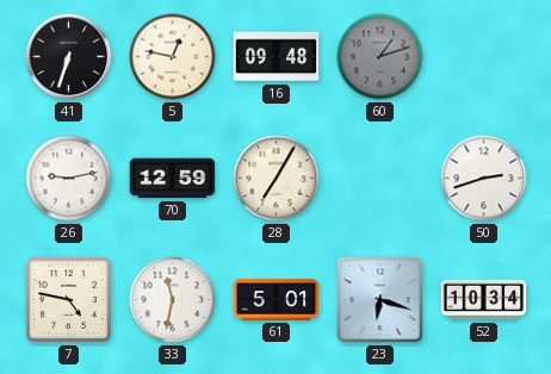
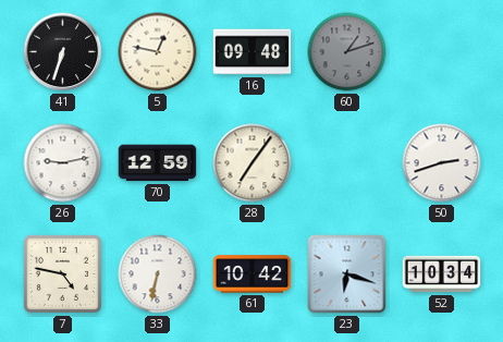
28: 7:05 -> 7:06
33: 11:32 -> 6:32
61: 5:01 -> 10:42
